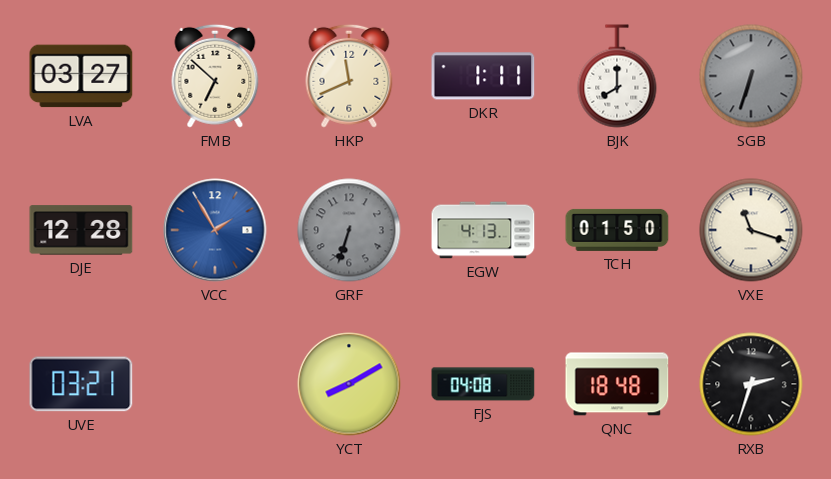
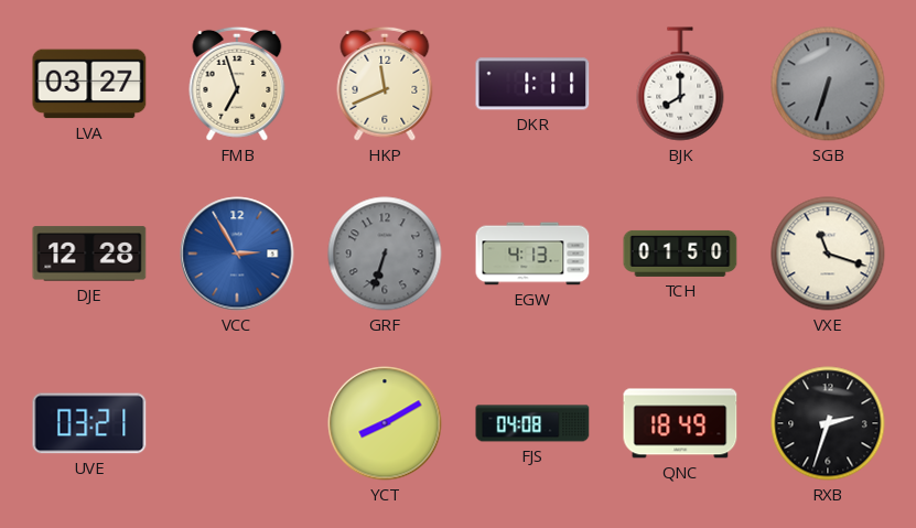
FMB: 6:52 -> 6:57
VCC: 1:55 -> 2:55
QNC: 18:48 -> 18:49
